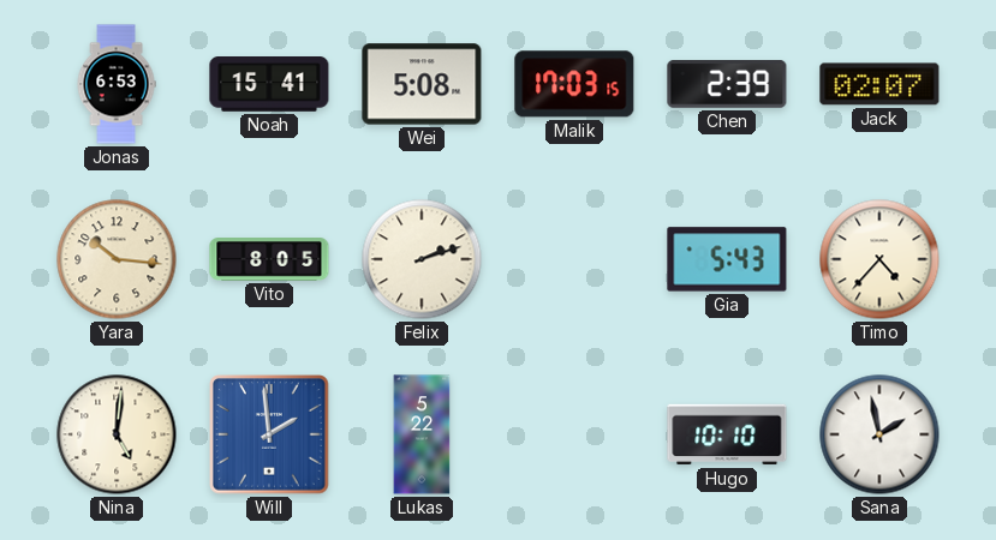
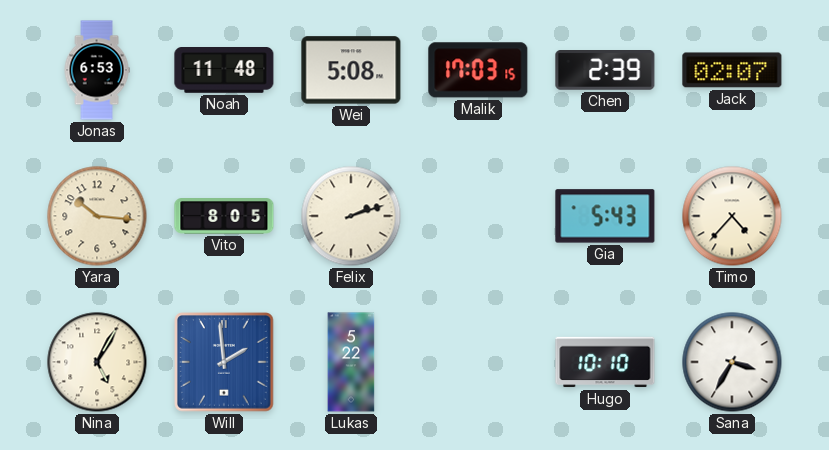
Noah: 15:41 -> 11:48
Nina: 5:01 -> 5:05
Sana: 1:58 -> 3:35
